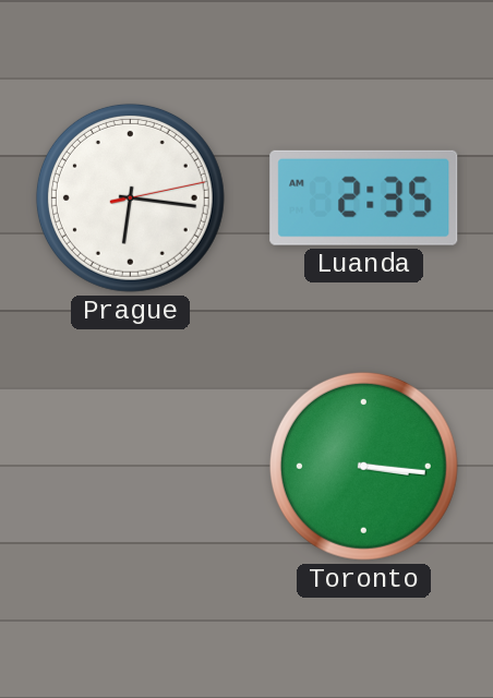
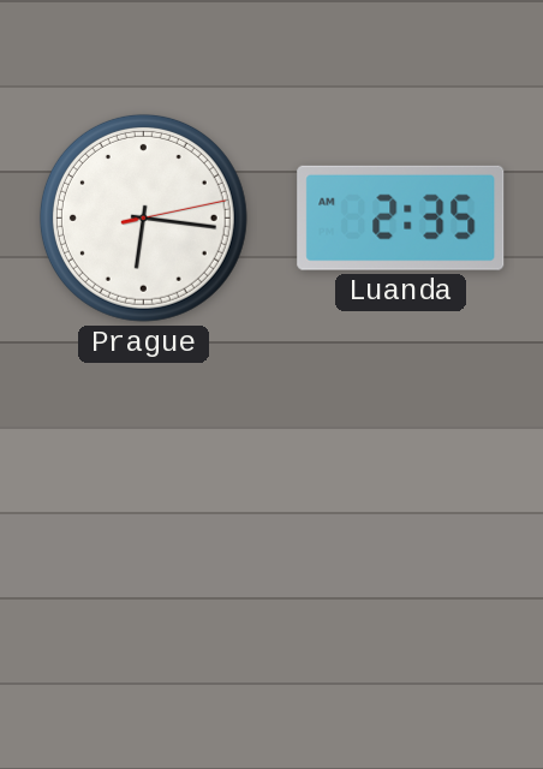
Toronto: 3:16 -> none
